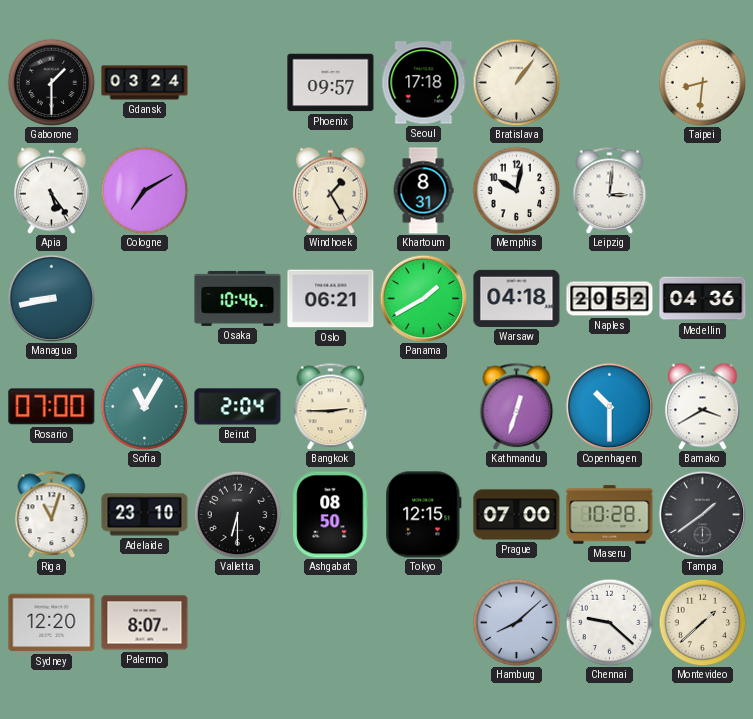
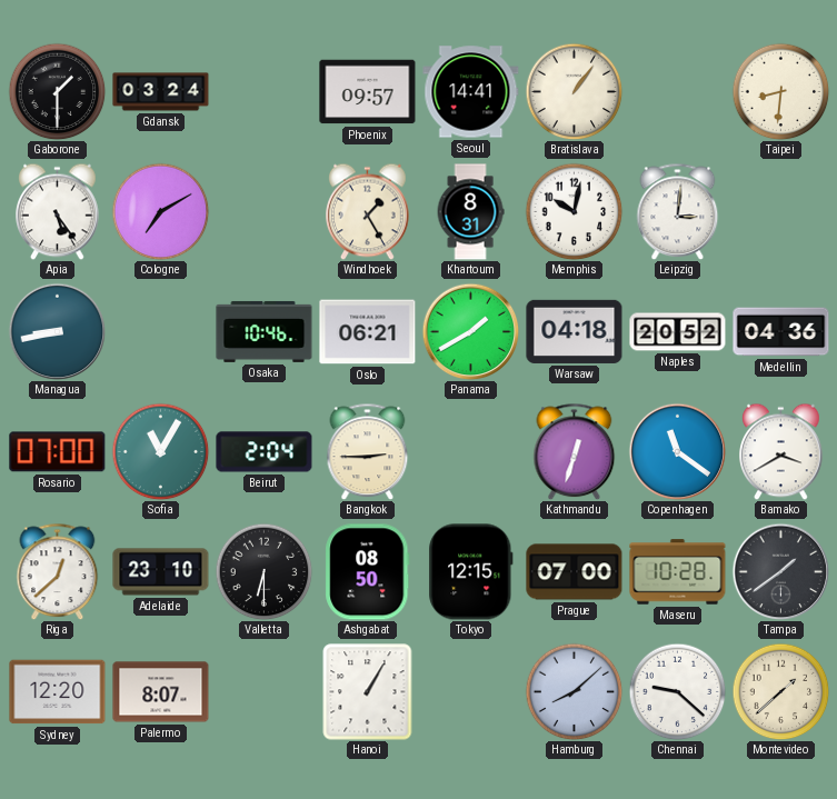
Seoul: 17:18 -> 14:41
Copenhagen: 10:30 -> 11:21
Riga: 11:03 -> 12:38
Hanoi: none -> 1:05
